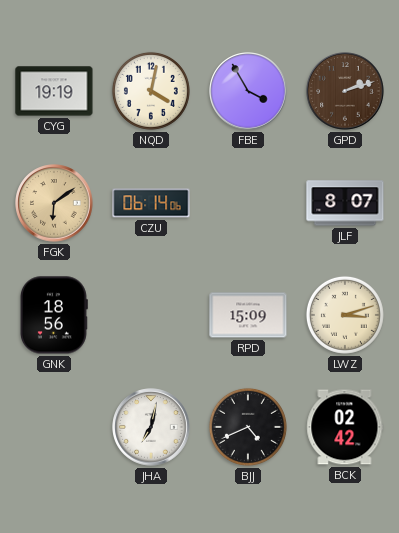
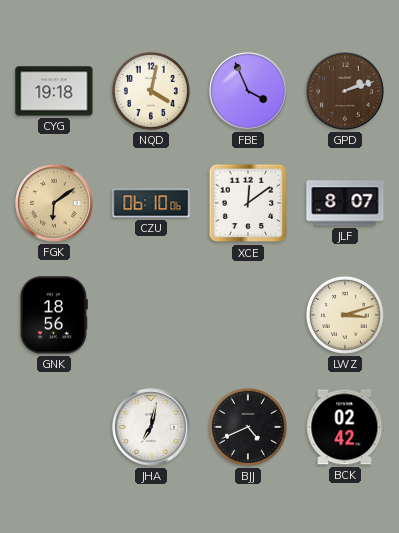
CYG: 19:19 -> 19:18
FBE: 3:55 -> 3:56
CZU: 06:14 -> 06:10
XCE: none -> 12:09
RPD: 15:09 -> none
